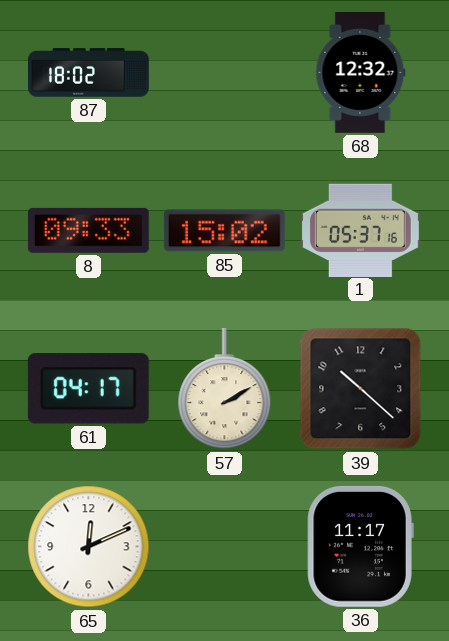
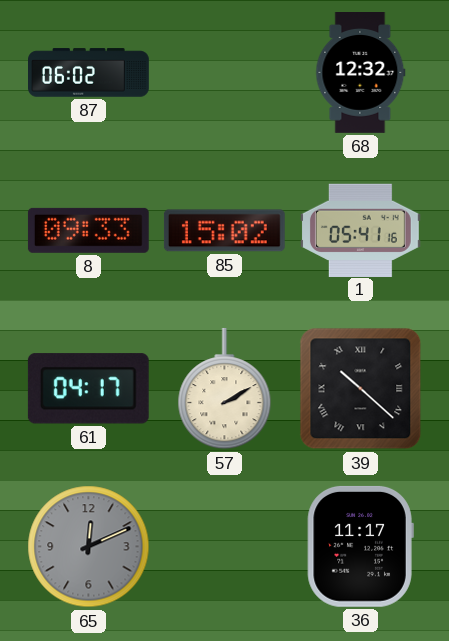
87: 18:02 -> 06:02
1: 05:37 -> 05:41
39 numerals: Arabic -> Roman
65 dial: white -> grey
